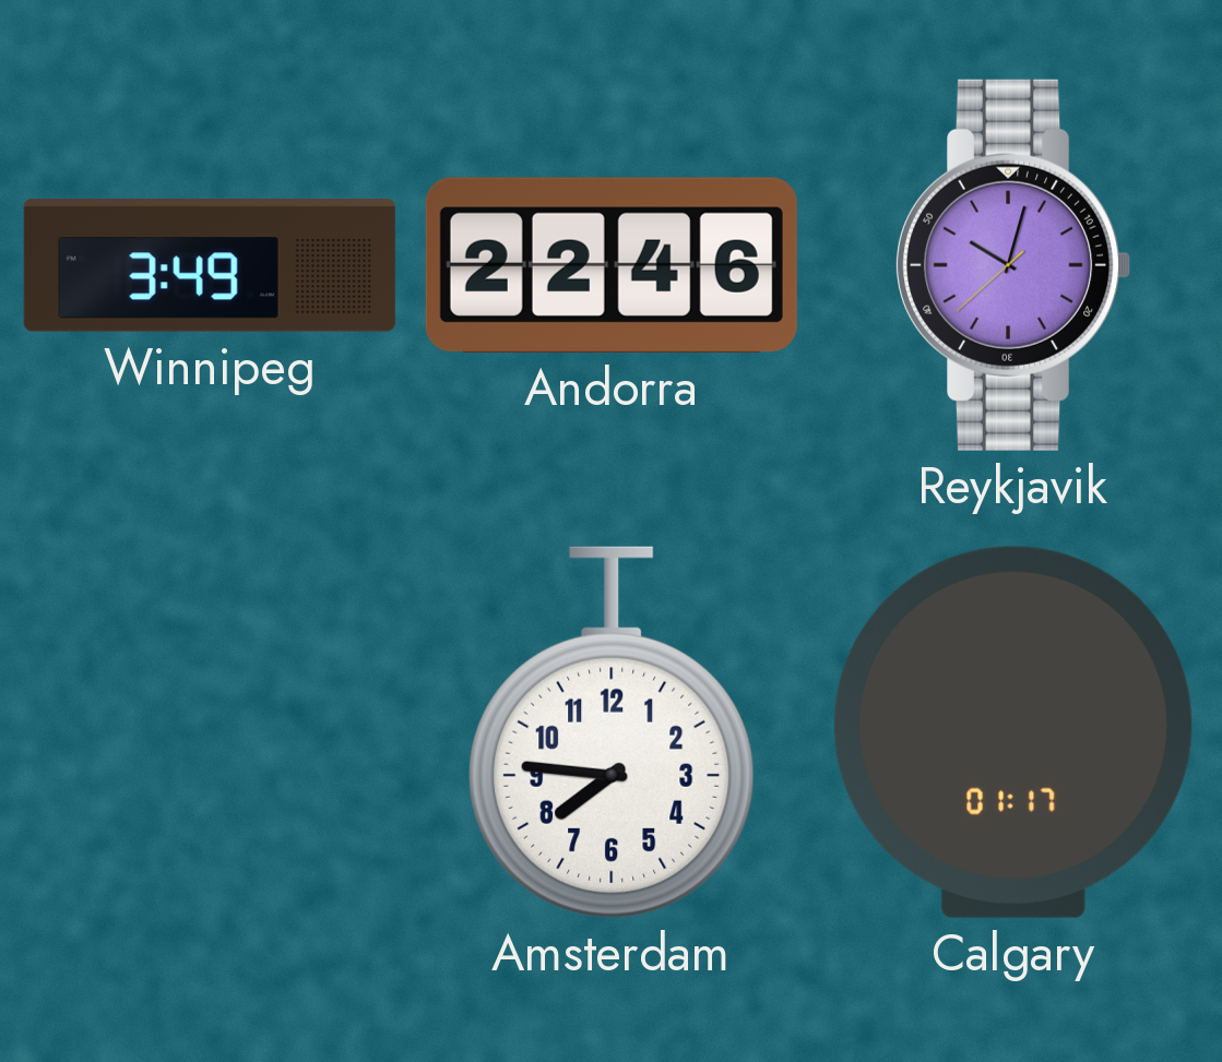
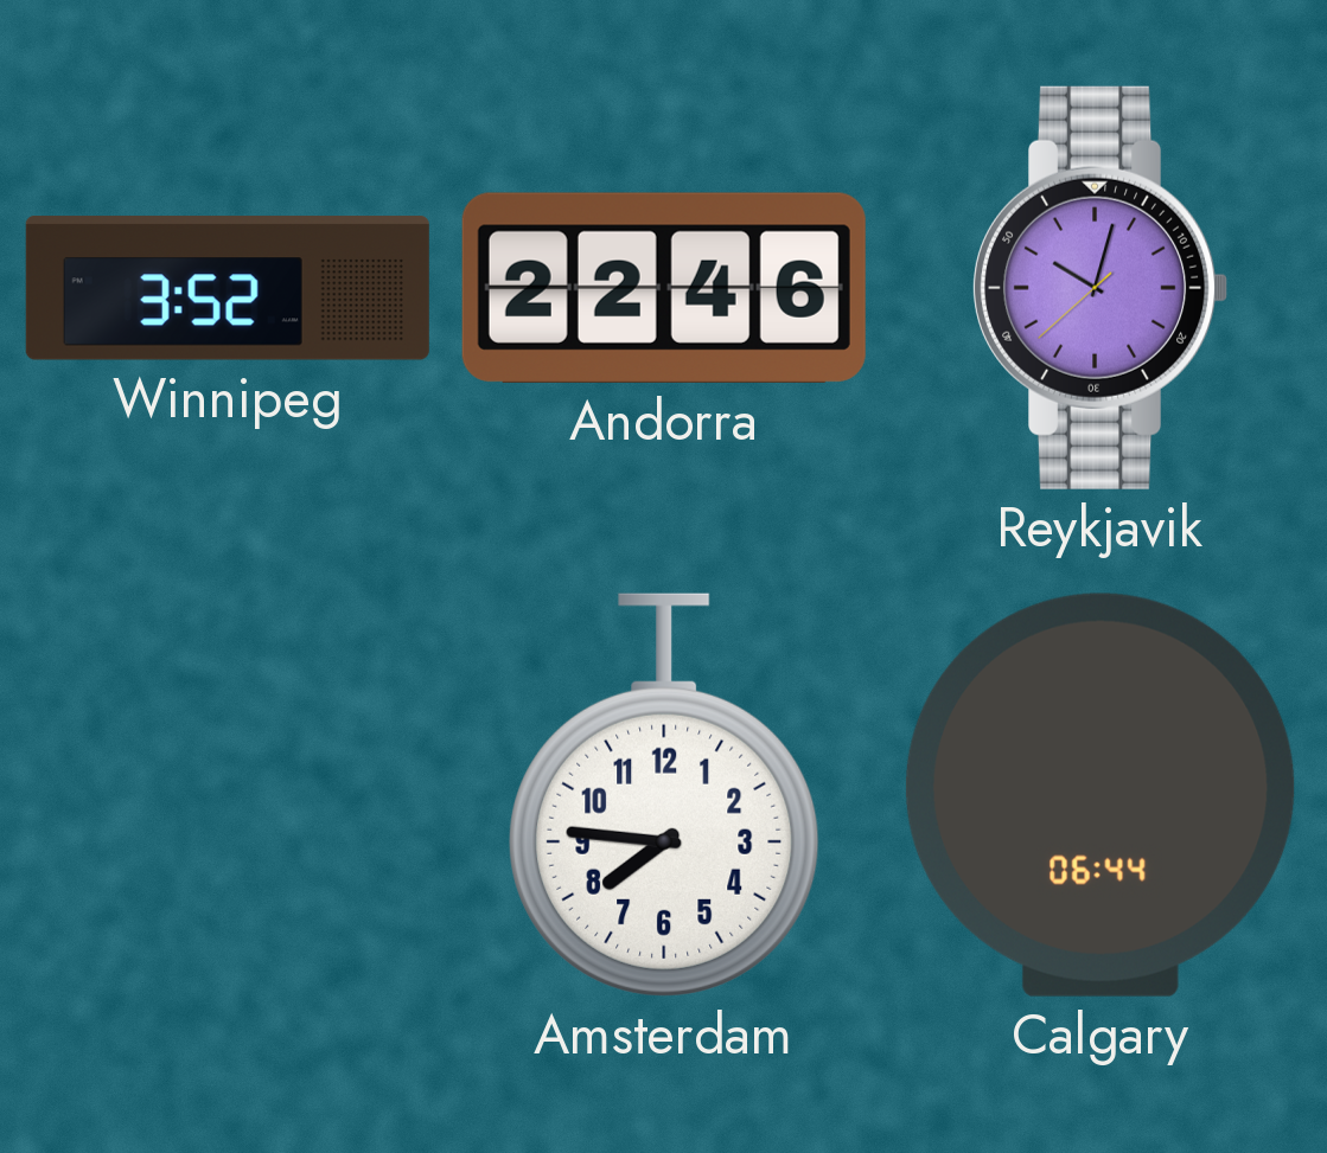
Winnipeg: 3:49 -> 3:52
Calgary: 01:17 -> 06:44
